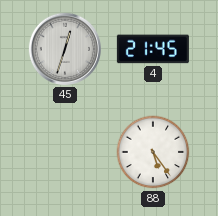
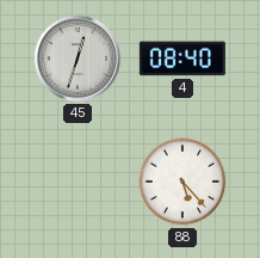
4: 21:45 -> 08:40
88: 5:24 -> 5:23
